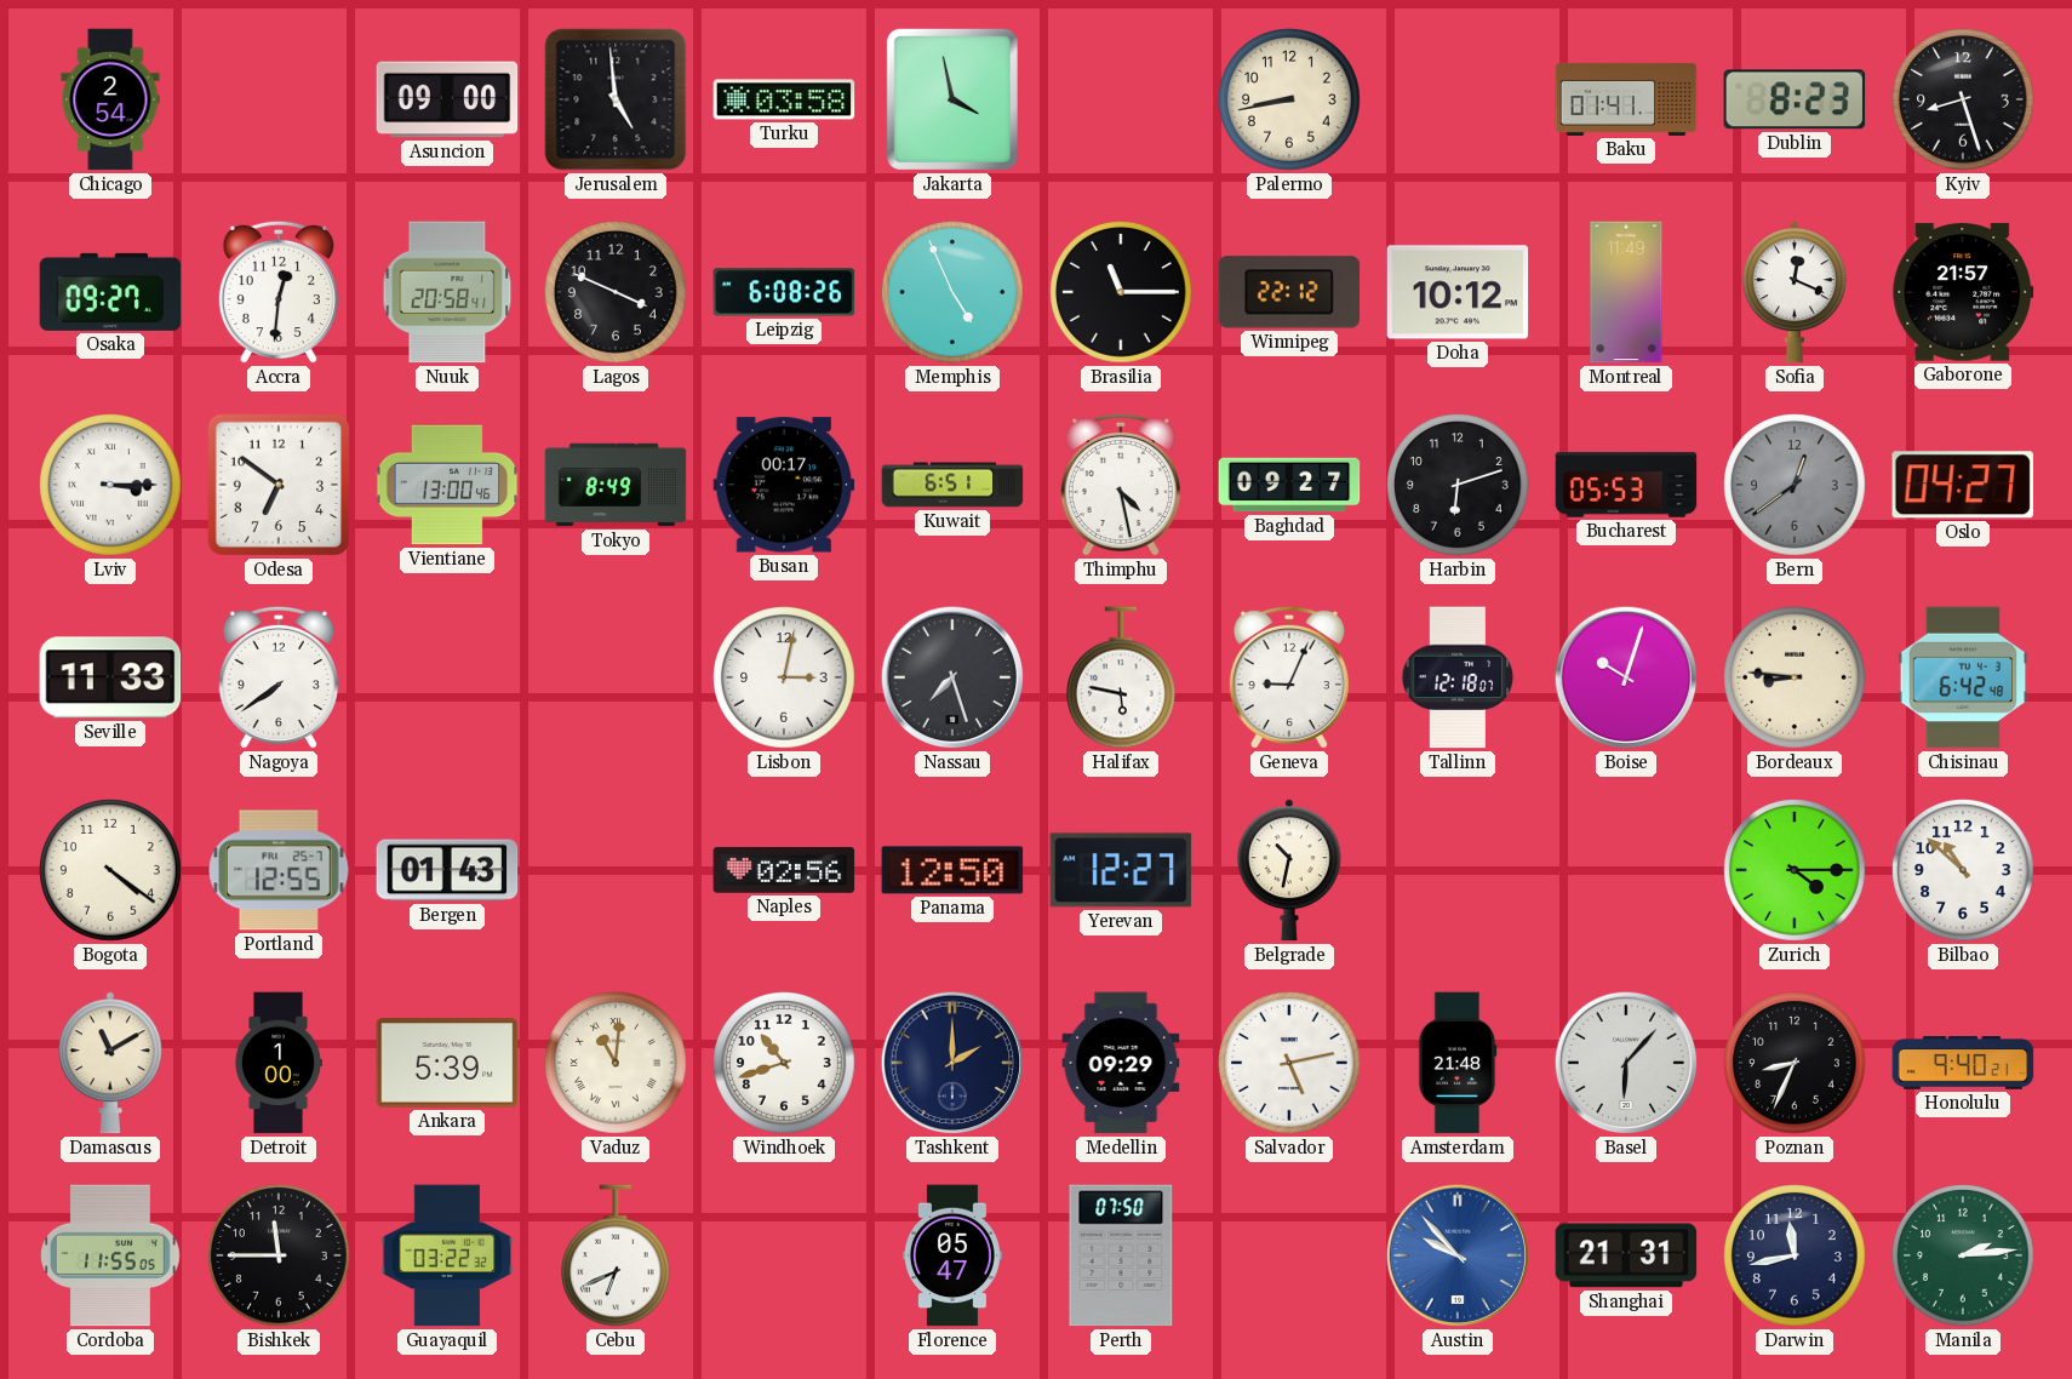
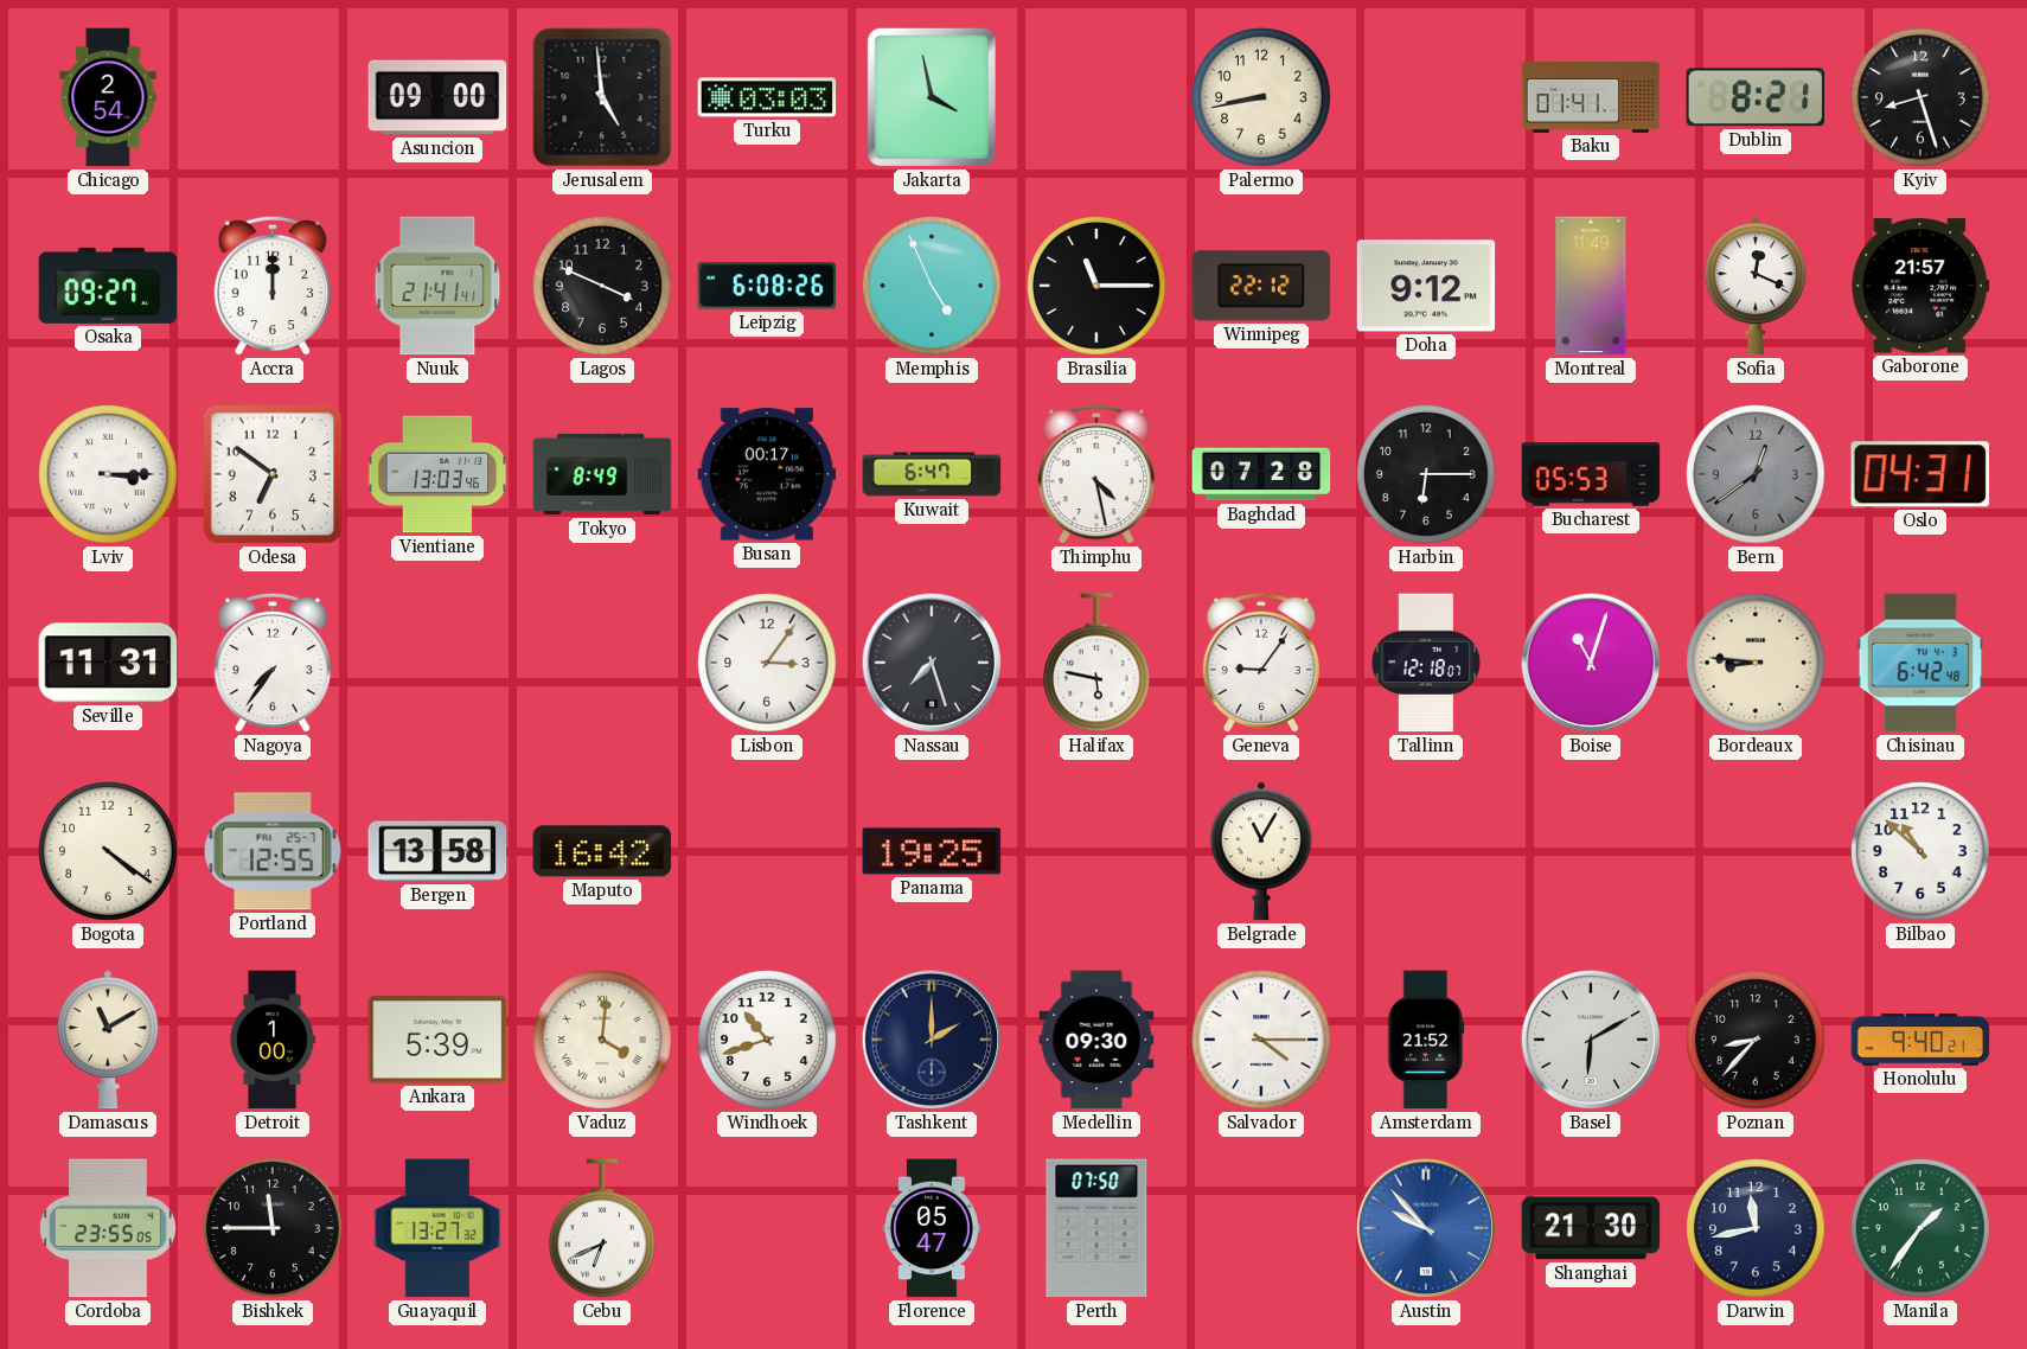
Turku: 03:58 -> 03:03
Dublin: 8:23 -> 8:21
Accra: 12:31 -> 12:00
Nuuk: 20:58 -> 21:41
Doha: 10:12 -> 9:12
Vientiane: 13:00 -> 13:03
Kuwait: 6:51 -> 6:47
Baghdad: 09:27 -> 07:28
Harbin: 6:12 -> 6:15
Oslo: 04:27 -> 04:31
Seville: 11:33 -> 11:31
Nagoya: 7:39 -> 7:36
Lisbon: 3:02 -> 3:06
Geneva: 9:04 -> 9:06
Boise: 10:03 -> 11:03
Bergen: 01:43 -> 13:58
Maputo: none -> 16:42
Naples: 02:56 -> none
Panama: 12:50 -> 19:25
Yerevan: 12:27 -> none
Belgrade: 10:32 -> 11:05
Zurich: 4:15 -> none
Vaduz: 11:01 -> 4:01
Medellin: 09:29 -> 09:30
Salvador: 5:13 -> 4:15
Amsterdam: 21:48 -> 21:52
Basel: 6:07 -> 6:10
Poznan: 8:34 -> 8:37
Cordoba: 11:55 -> 23:55
Guayaquil: 03:22 -> 13:27
Shanghai: 21:31 -> 21:30
Manila: 2:14 -> 1:36
